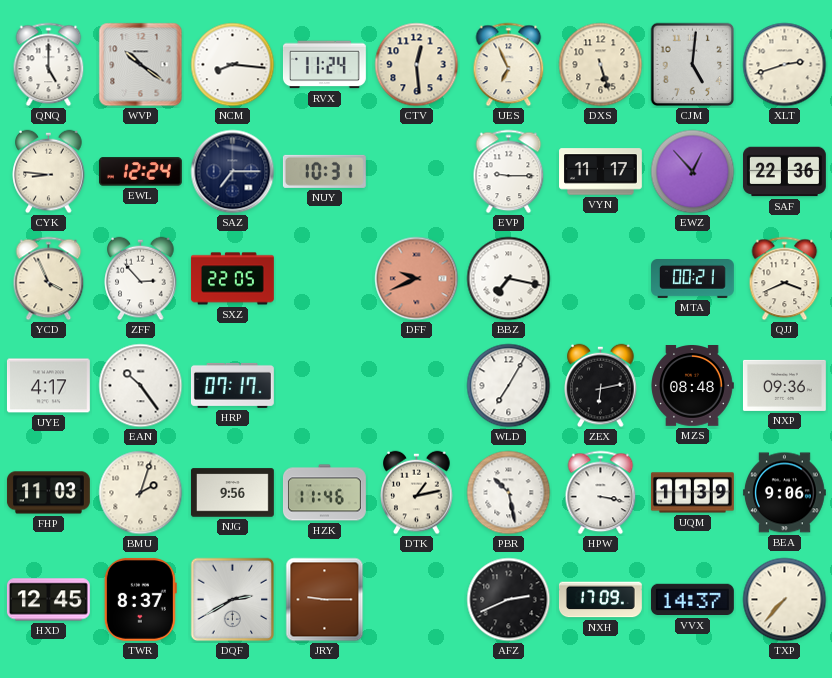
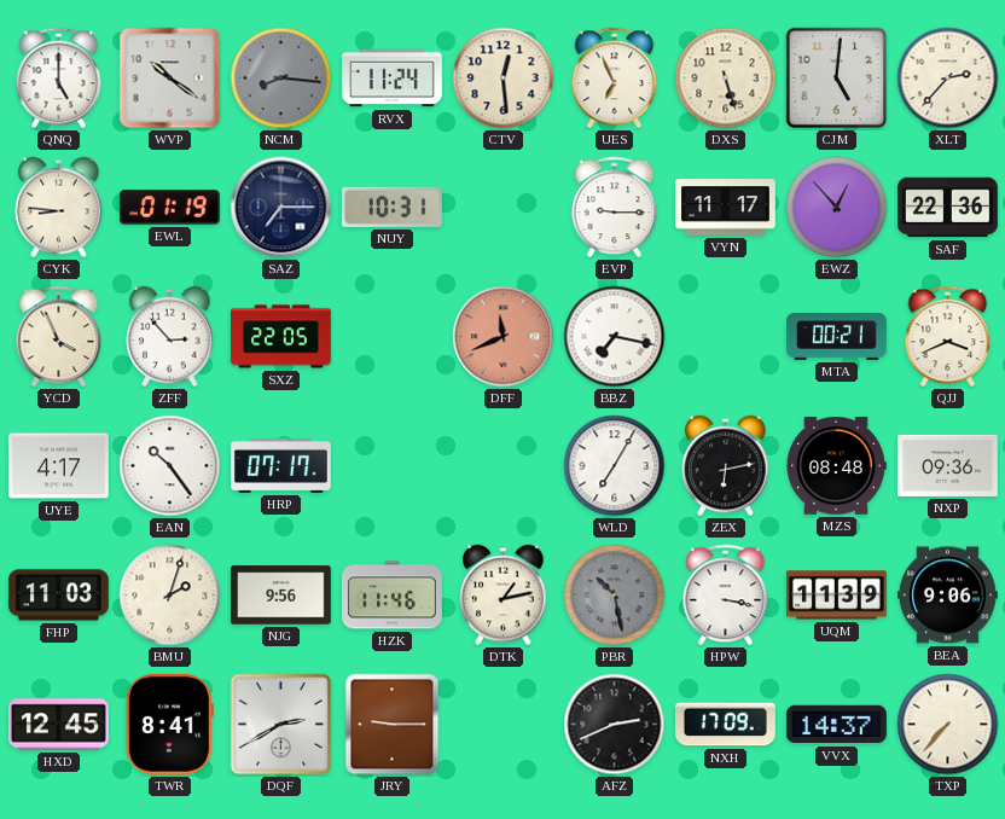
NCM dial: white -> grey
XLT: 2:42 -> 2:37
EWL: 12:24 -> 01:19
DFF: 9:41 -> 11:41
PBR dial: white -> grey
TWR: 8:37 -> 8:41
